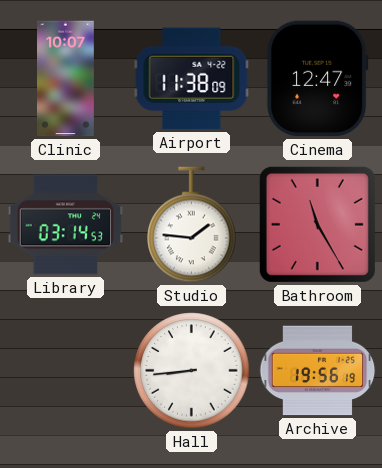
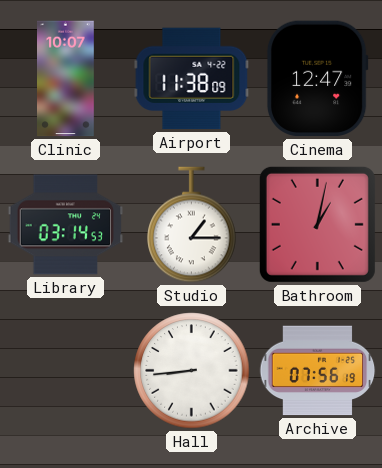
Studio: 1:46 -> 1:15
Bathroom: 11:25 -> 1:02
Archive: 19:56 -> 07:56
